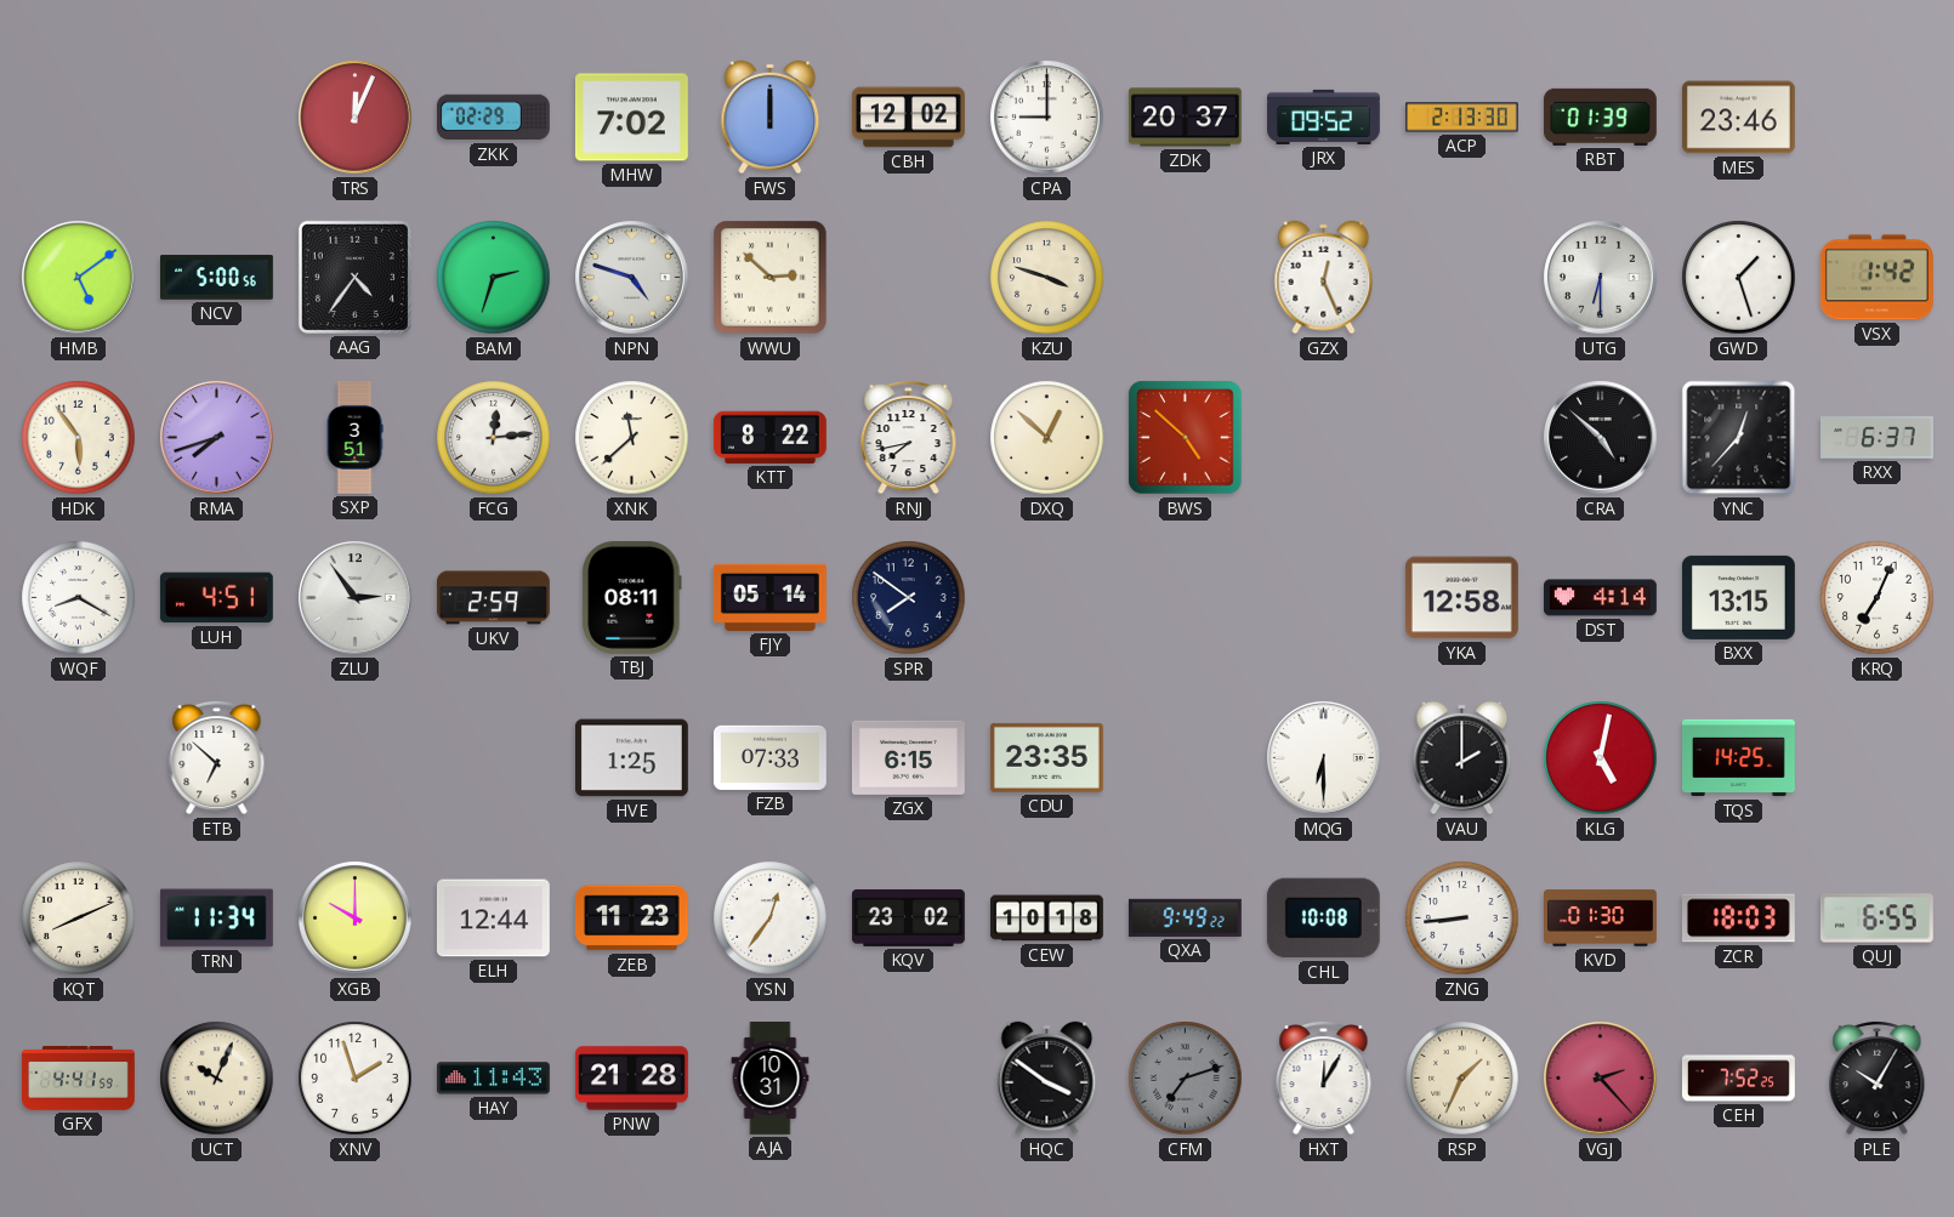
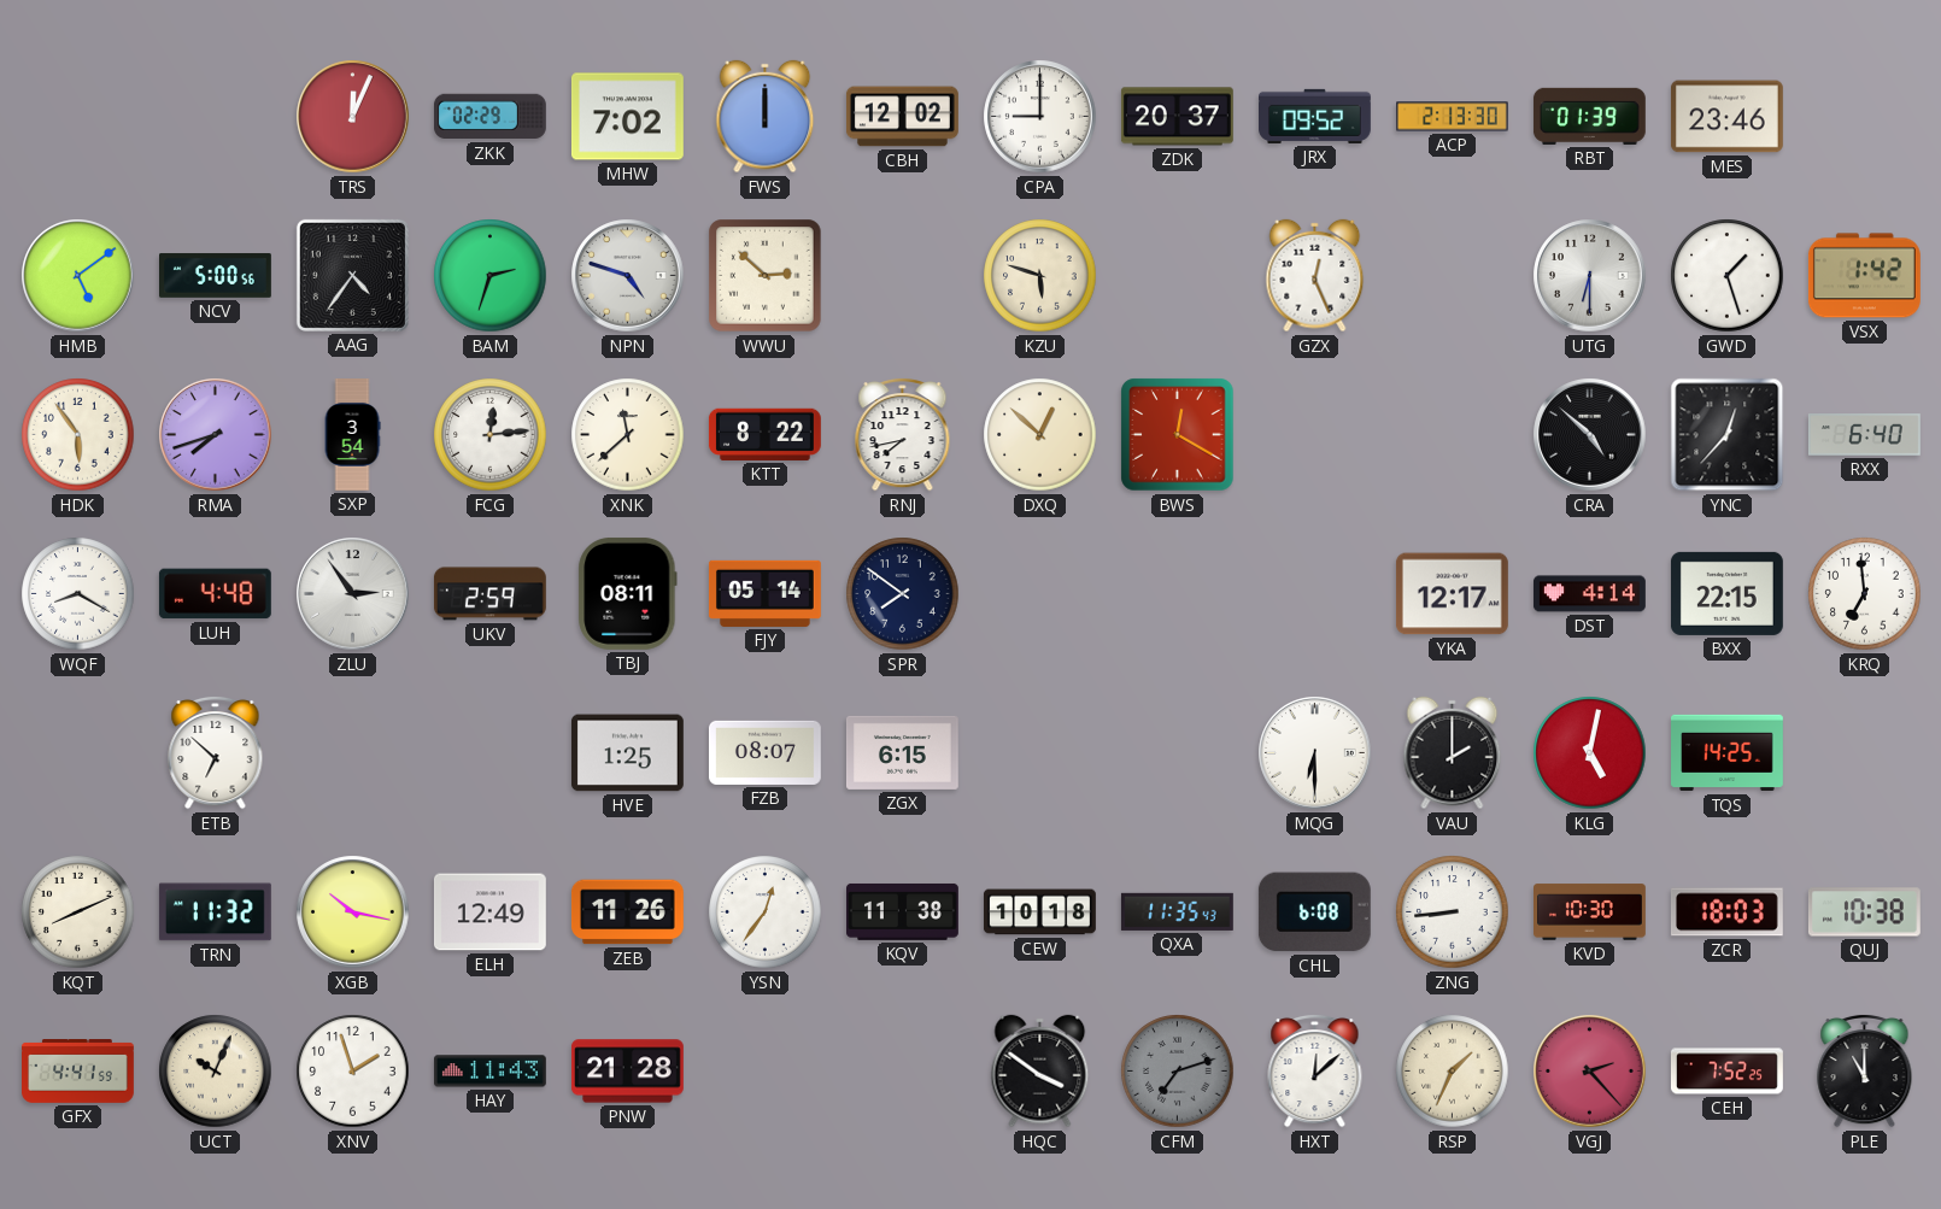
KZU: 3:48 -> 5:48
SXP: 3:51 -> 3:54
BWS: 4:52 -> 12:20
RXX: 6:37 -> 6:40
LUH: 4:51 -> 4:48
YKA: 12:58 -> 12:17
BXX: 13:15 -> 22:15
KRQ: 7:04 -> 6:59
FZB: 07:33 -> 08:07
CDU: 23:35 -> none
TRN: 11:34 -> 11:32
XGB: 10:00 -> 10:17
ELH: 12:44 -> 12:49
ZEB: 11:23 -> 11:26
KQV: 23:02 -> 11:38
QXA: 9:49 -> 11:35
CHL: 10:08 -> 6:08
KVD: 01:30 -> 10:30
QUJ: 6:55 -> 10:38
AJA: 10:31 -> none
HXT: 12:05 -> 12:08
PLE: 10:05 -> 11:00
